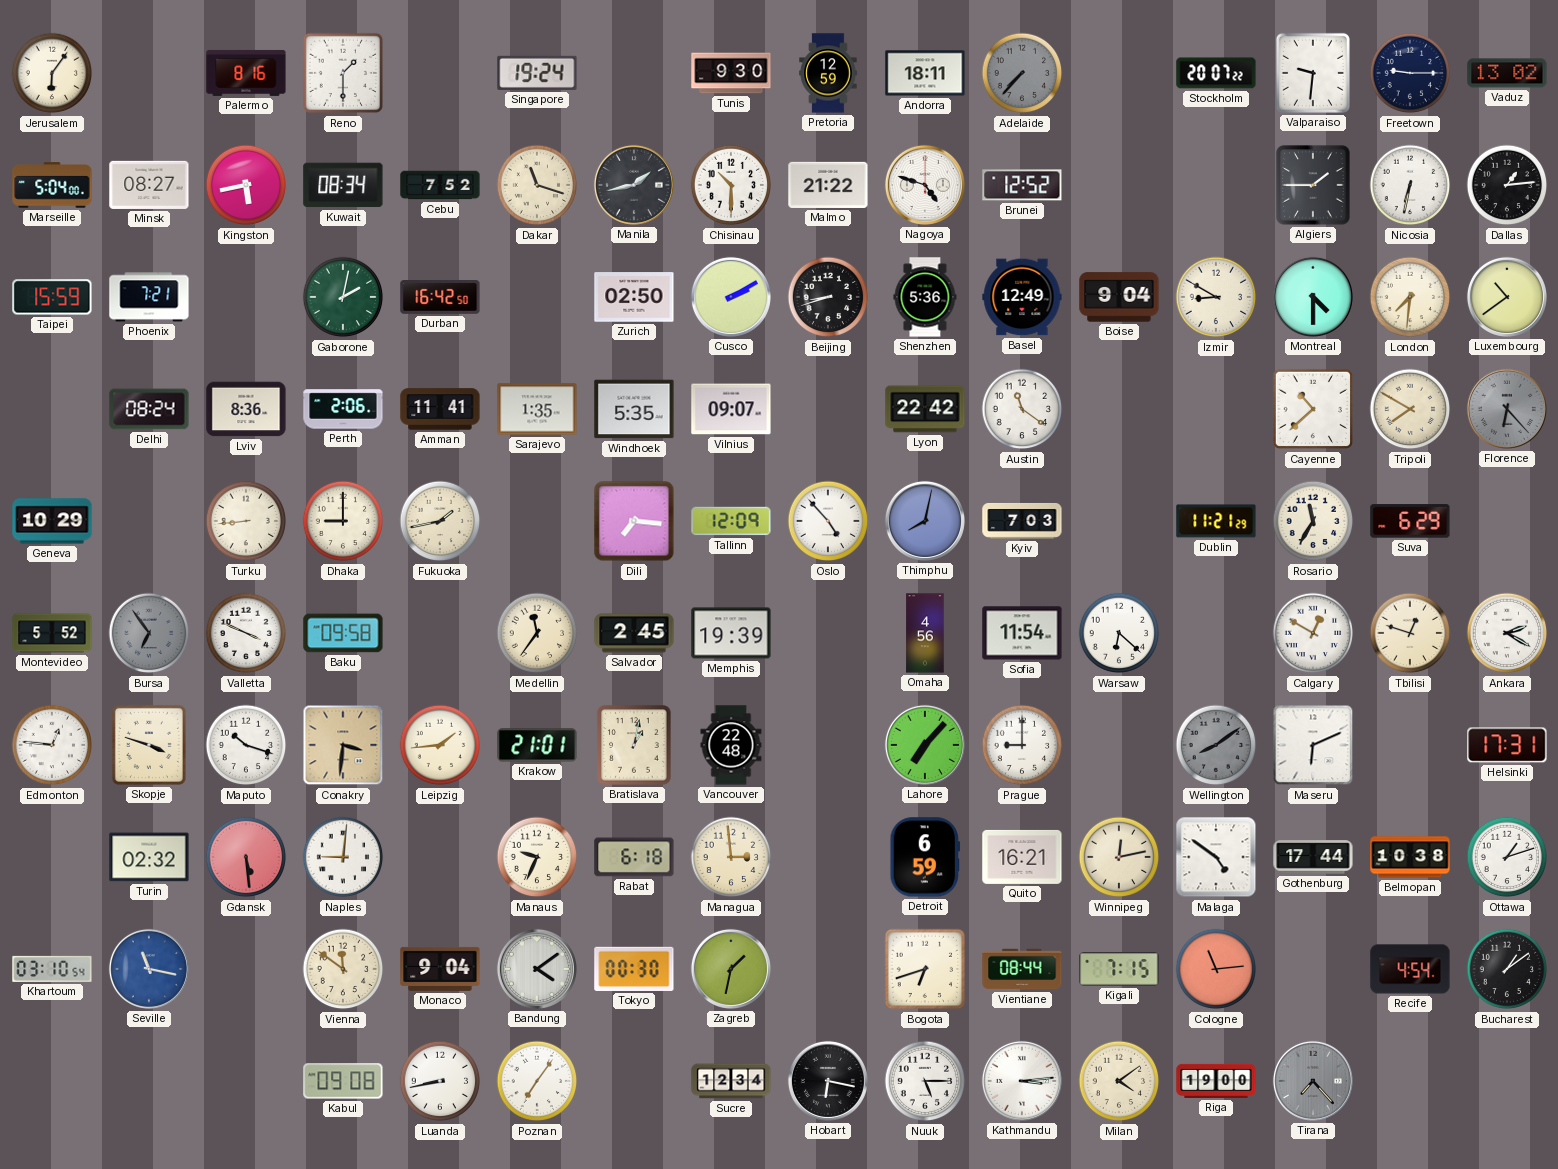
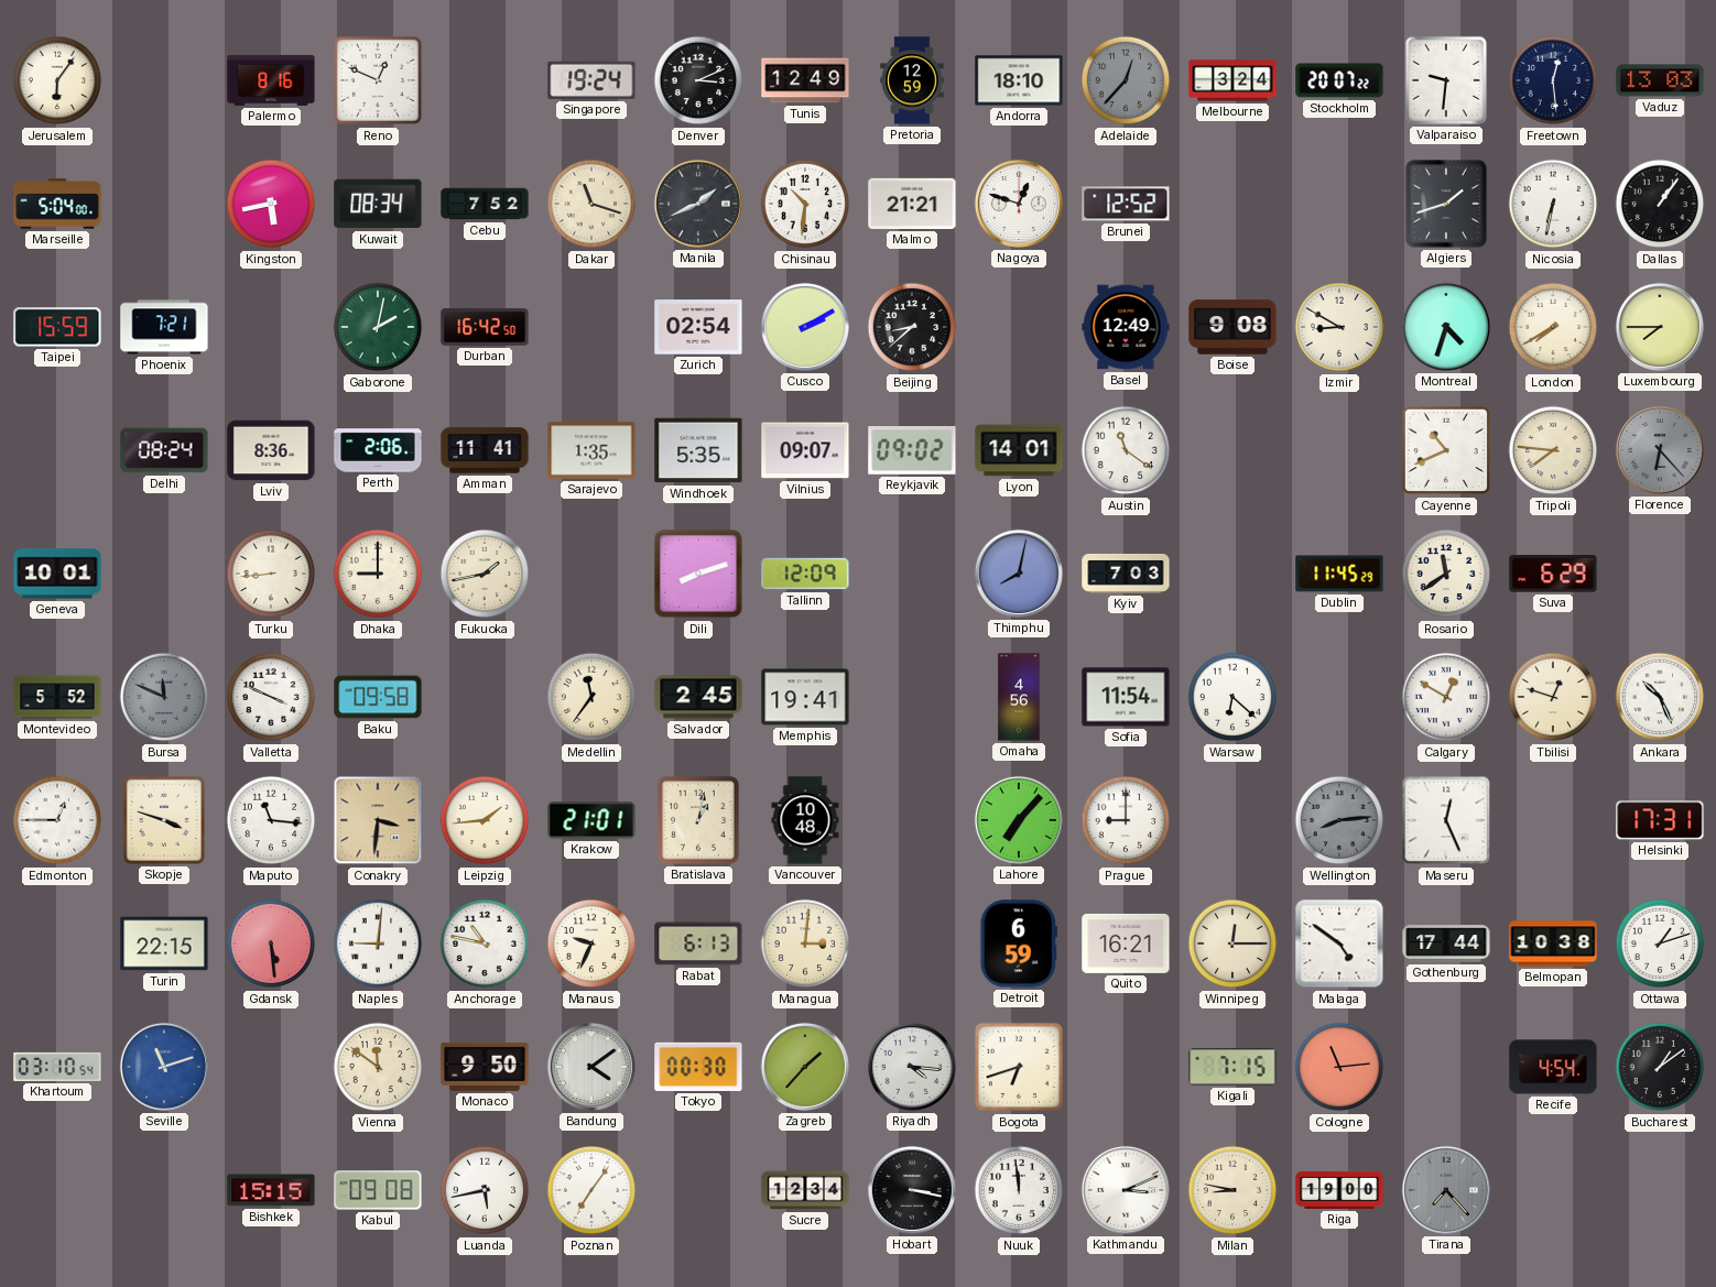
Reno: 1:30 -> 12:49
Denver: none -> 3:11
Tunis: 9:30 -> 12:49
Andorra: 18:11 -> 18:10
Adelaide: 7:37 -> 12:37
Melbourne: none -> 3:24
Freetown: 9:15 -> 12:29
Vaduz: 13:02 -> 13:03
Minsk: 08:27 -> none
Manila: 1:43 -> 1:41
Chisinau: 10:30 -> 10:31
Malmo: 21:22 -> 21:21
Nagoya: 4:48 -> 12:48
Algiers: 1:45 -> 1:42
Dallas: 1:14 -> 1:06
Zurich: 02:50 -> 02:54
Beijing: 8:42 -> 8:38
Shenzhen: 5:36 -> none
Boise: 9:04 -> 9:08
Montreal: 4:30 -> 4:33
London: 7:31 -> 7:40
Luxembourg: 10:39 -> 7:45
Reykjavik: none -> 09:02
Lyon: 22:42 -> 14:01
Cayenne: 10:38 -> 10:41
Tripoli: 7:50 -> 7:46
Geneva: 10:29 -> 10:01
Dili: 7:16 -> 8:12
Oslo: 4:53 -> none
Dublin: 11:21 -> 11:45
Rosario: 11:35 -> 11:39
Bursa: 6:54 -> 11:49
Memphis: 19:39 -> 19:41
Ankara: 2:20 -> 10:26
Edmonton: 12:46 -> 12:45
Maputo: 10:18 -> 11:16
Vancouver: 22:48 -> 10:48
Wellington: 8:09 -> 8:14
Maseru: 6:11 -> 12:26
Turin: 02:32 -> 22:15
Anchorage: none -> 10:47
Rabat: 6:18 -> 6:13
Managua: 2:59 -> 3:01
Winnipeg: 12:13 -> 12:15
Seville: 11:17 -> 11:12
Monaco: 9:04 -> 9:50
Zagreb: 1:32 -> 1:37
Riyadh: none -> 4:16
Vientiane: 08:44 -> none
Bishkek: none -> 15:15
Luanda: 8:43 -> 5:43
Hobart: 6:17 -> 3:17
Nuuk: 5:15 -> 11:59
Kathmandu: 3:14 -> 3:11
Milan: 4:09 -> 8:47
